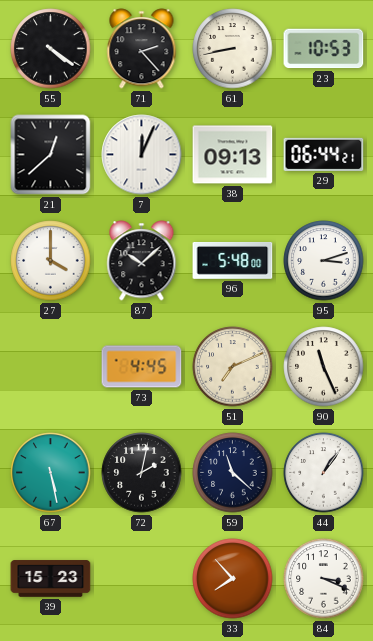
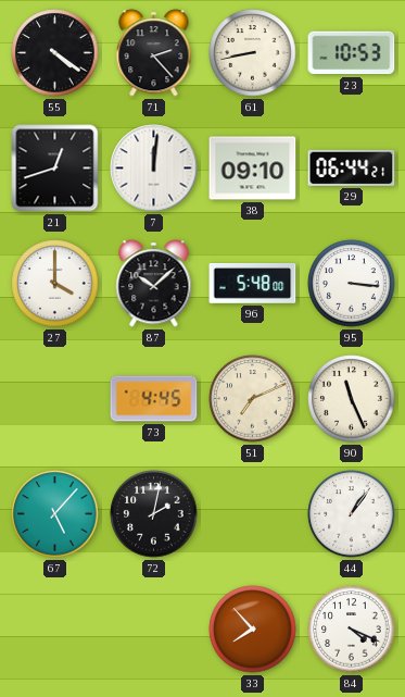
21: 12:38 -> 12:42
7: 12:04 -> 12:01
38: 09:13 -> 09:10
95: 3:12 -> 3:16
67: 5:28 -> 5:07
59: 11:22 -> none
39: 15:23 -> none
84: 3:19 -> 4:19
